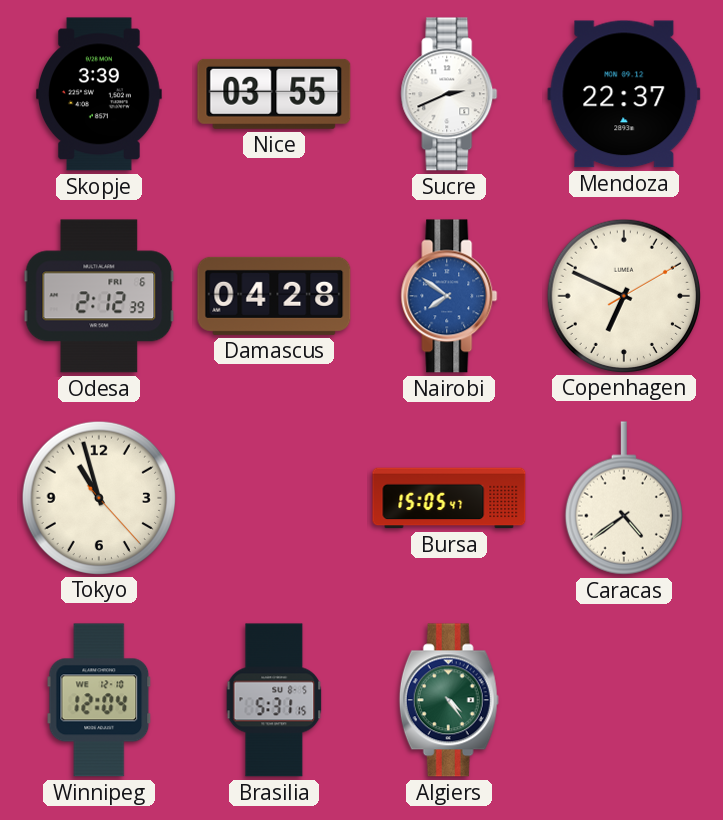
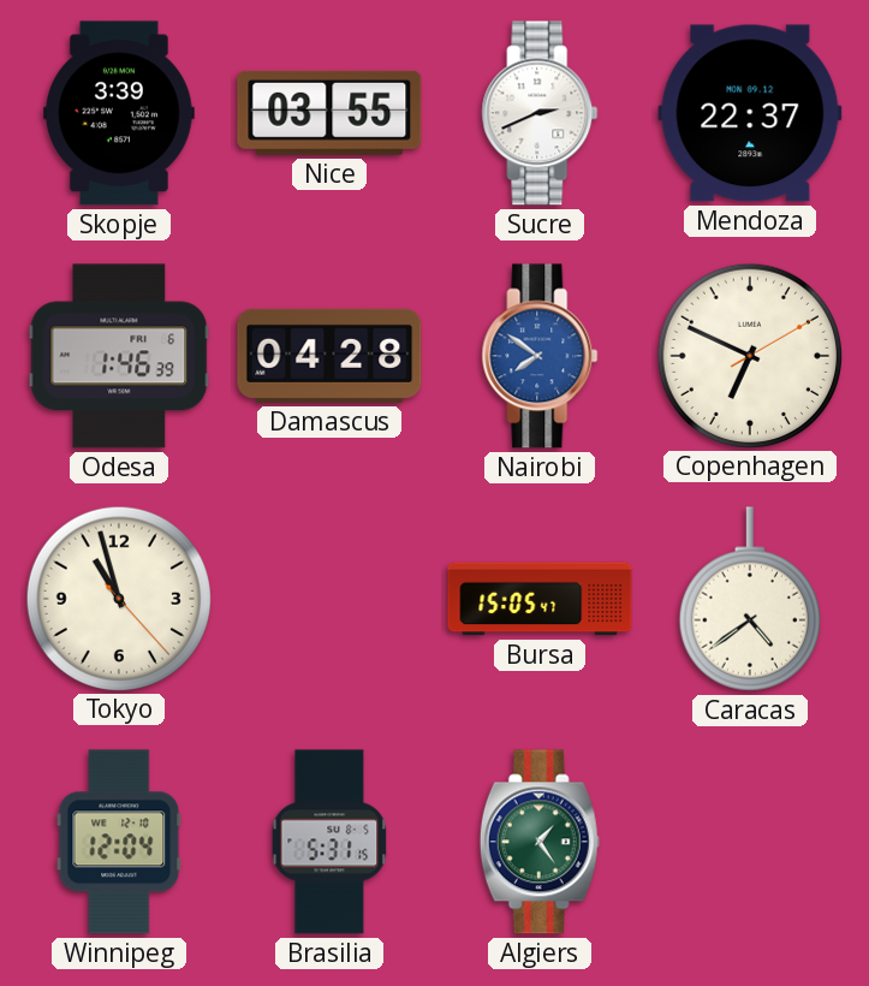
Odesa: 2:12 -> 1:46
Algiers: 4:24 -> 1:24
